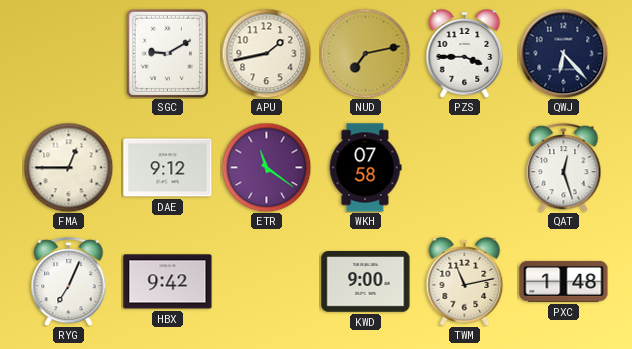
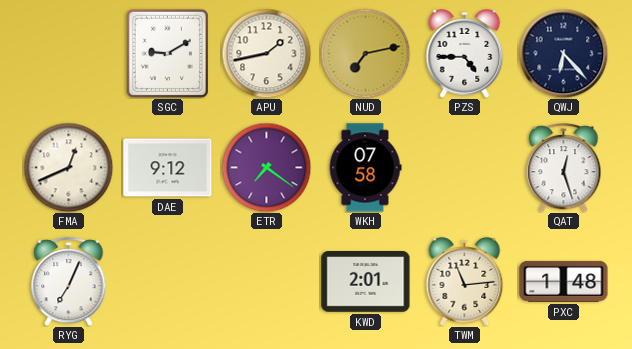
PZS: 3:45 -> 4:45
FMA: 12:45 -> 12:41
ETR: 11:21 -> 7:21
HBX: 9:42 -> none
KWD: 9:00 -> 2:01
TWM: 11:13 -> 11:14
